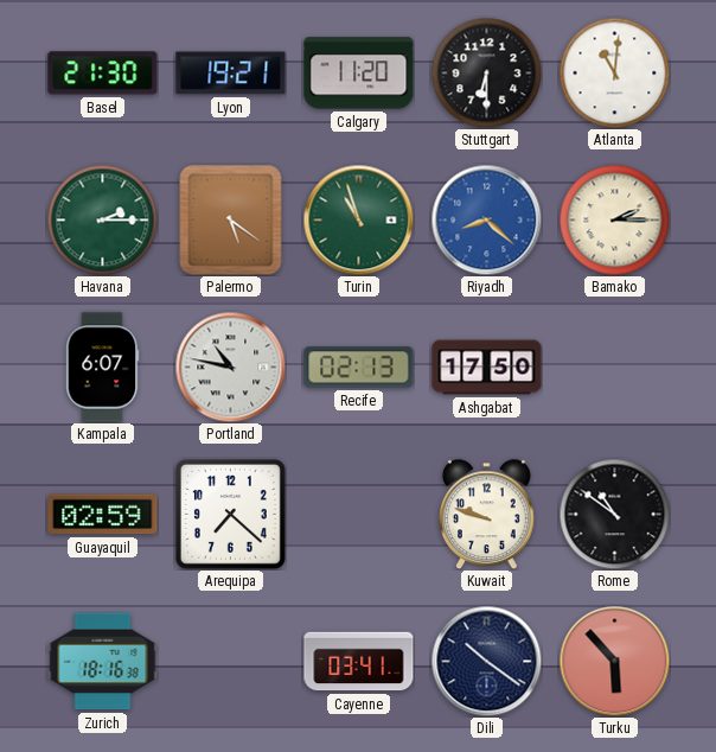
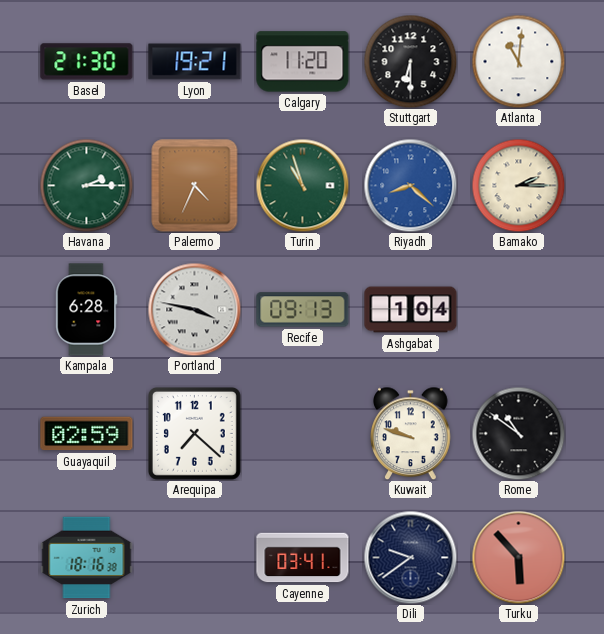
Palermo: 5:21 -> 4:34
Kampala: 6:07 -> 6:28
Portland: 10:47 -> 3:47
Recife: 02:13 -> 09:13
Ashgabat: 17:50 -> 1:04
Dili: 10:21 -> 9:39
